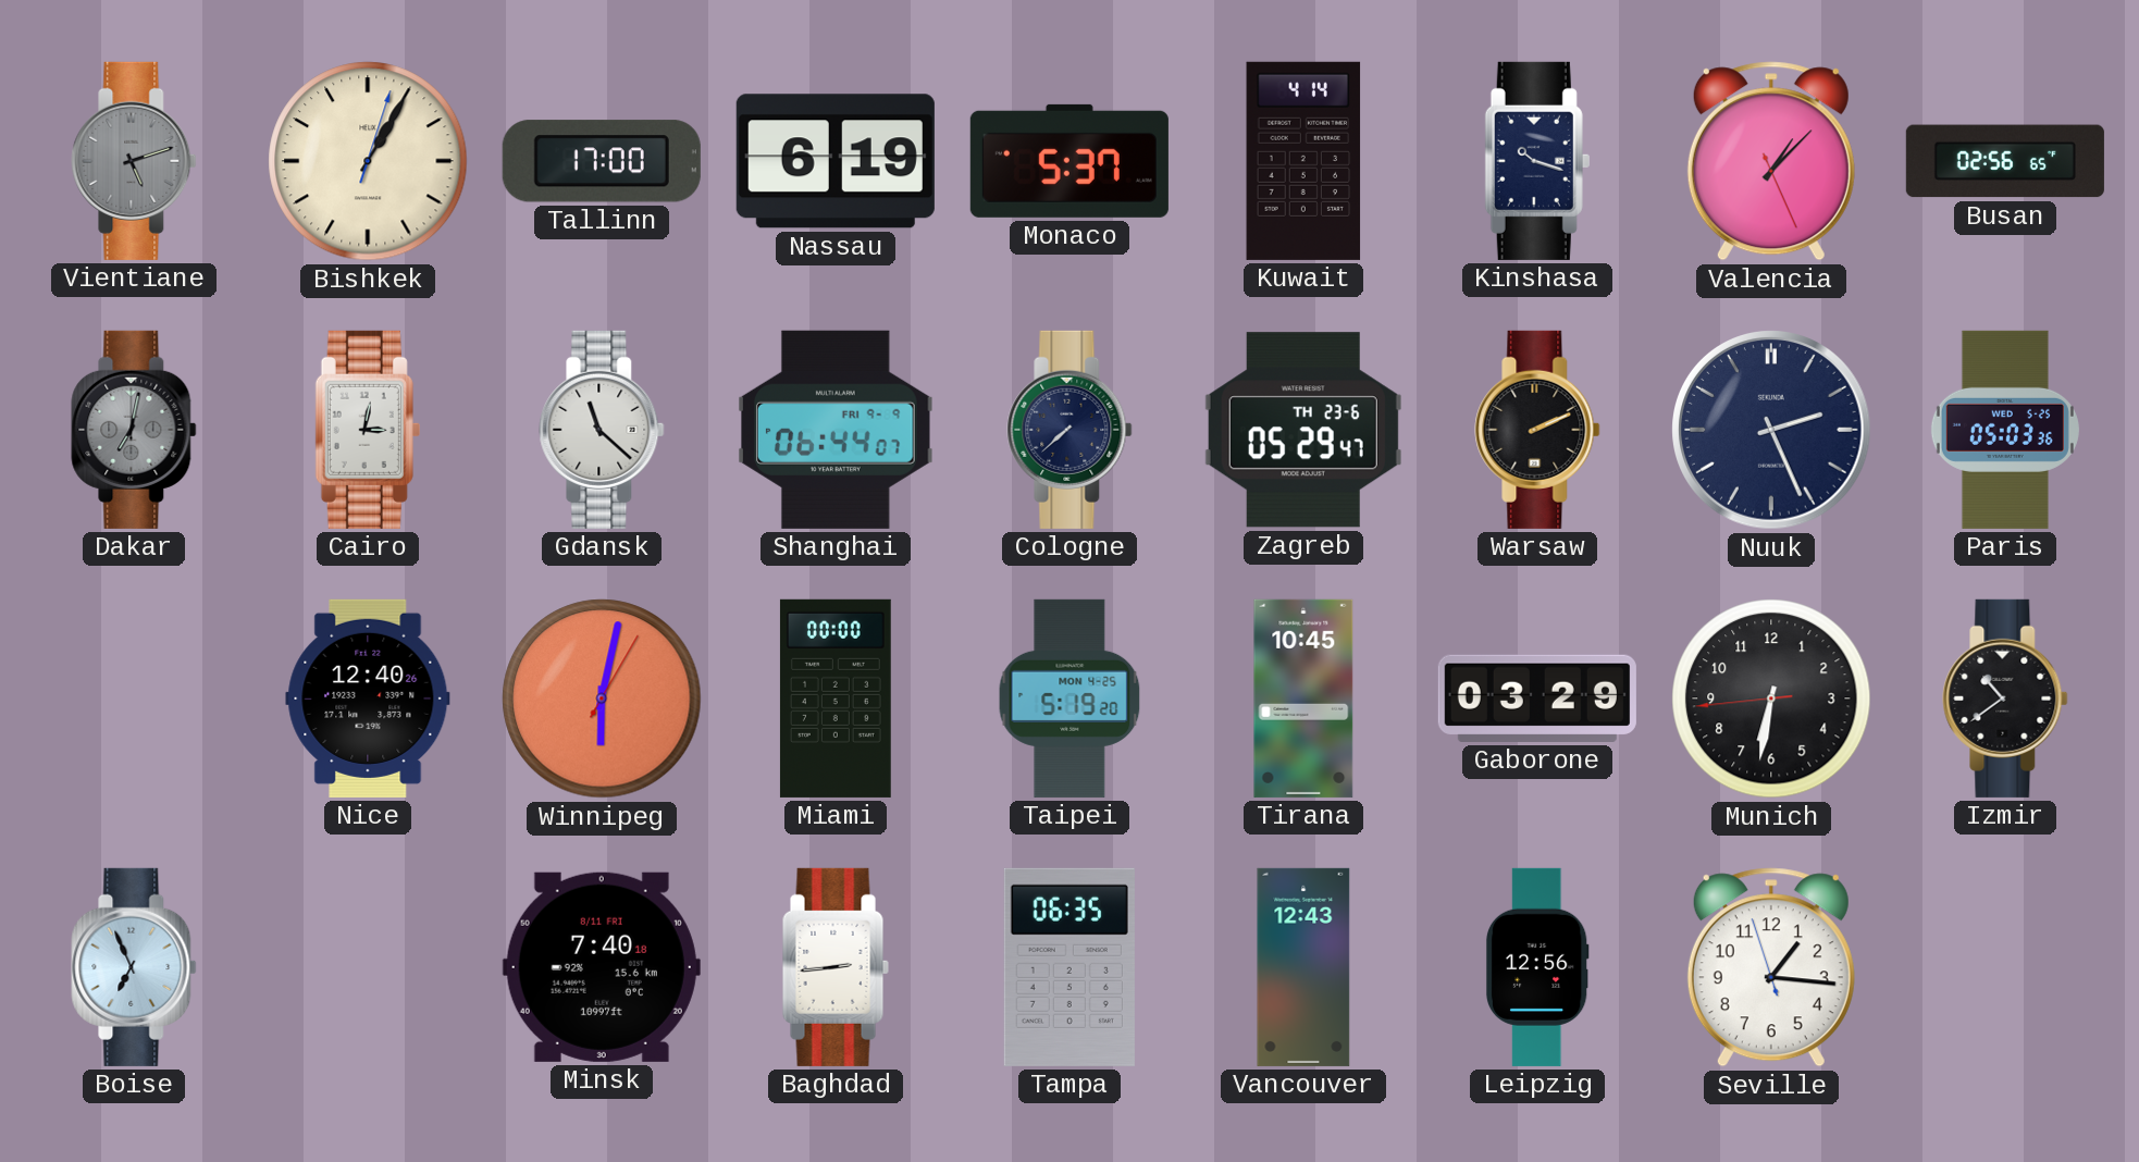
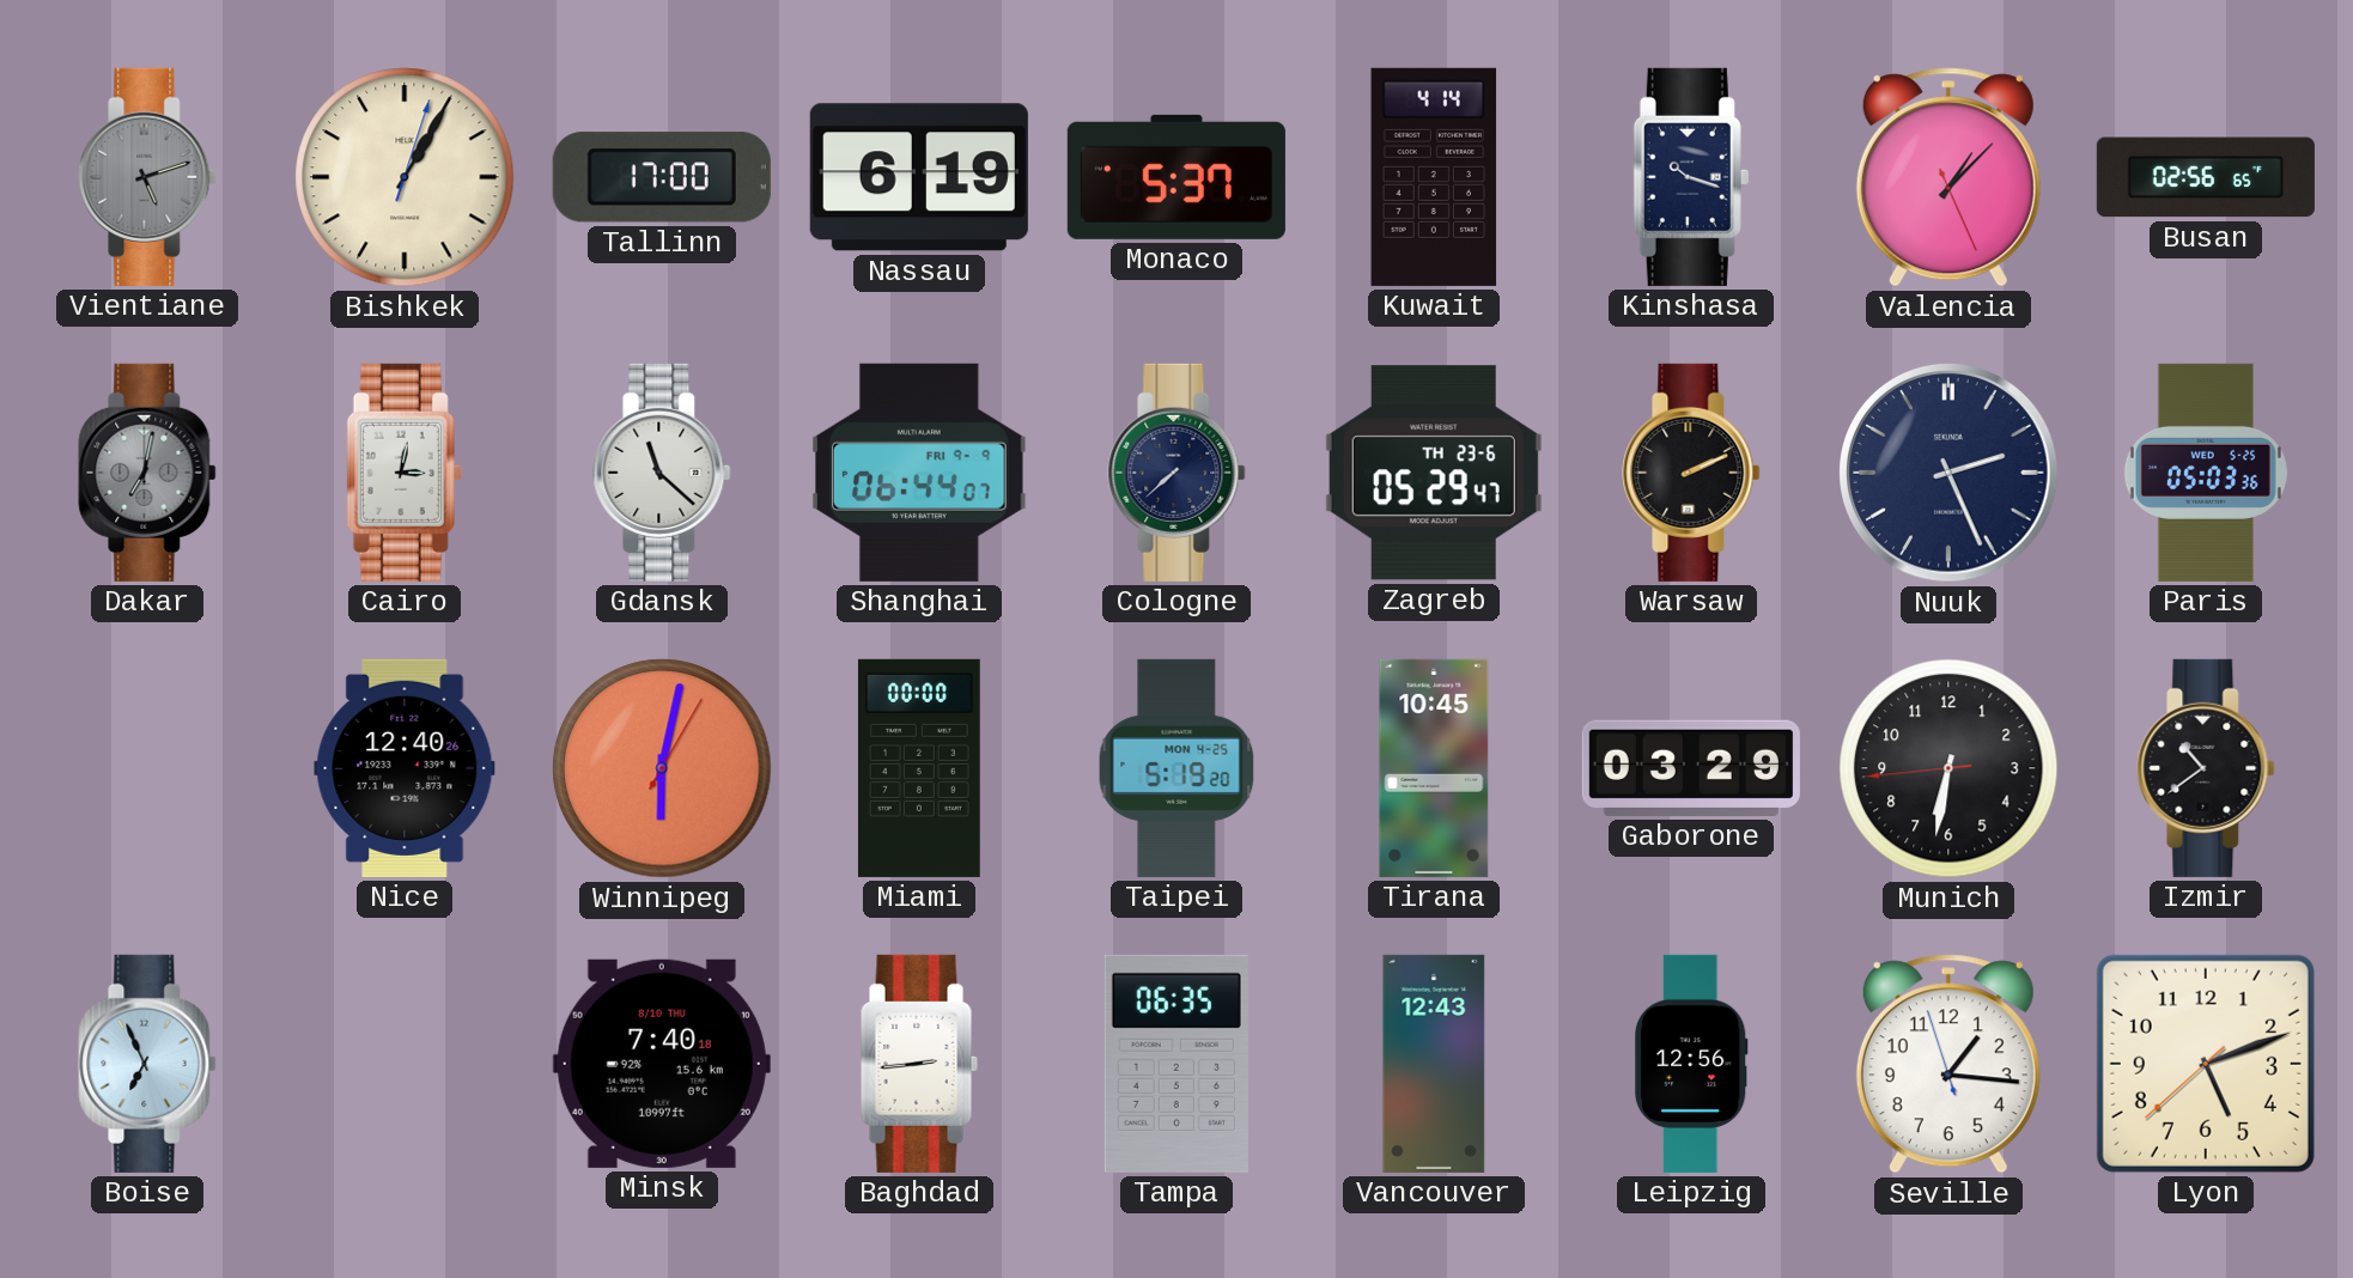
Minsk date: 8/11 FRI -> 8/10 THU
Lyon: none -> 5:11
